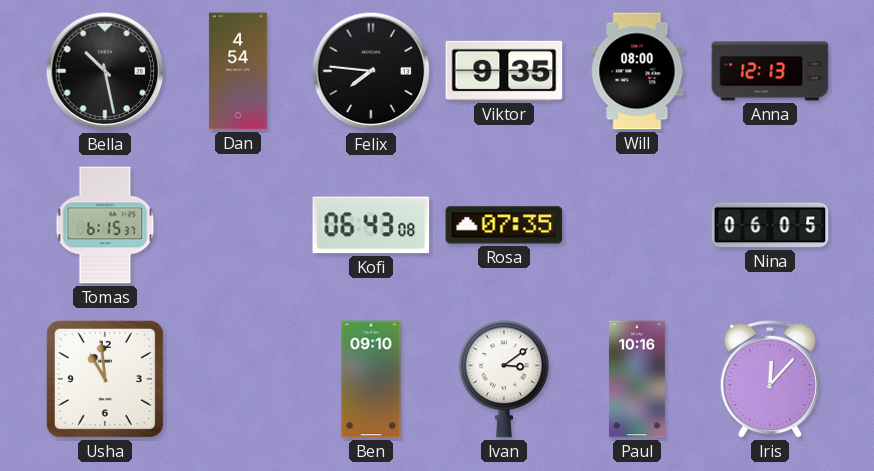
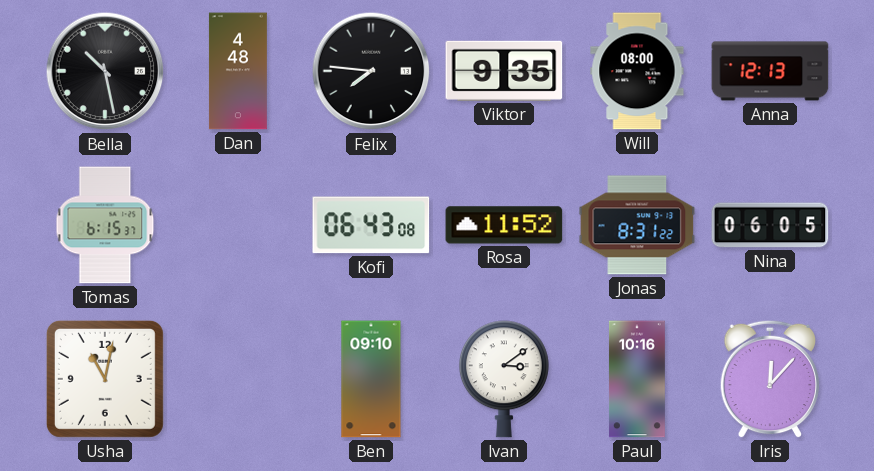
Dan: 4:54 -> 4:48
Rosa: 07:35 -> 11:52
Jonas: none -> 8:31
Usha: 10:59 -> 11:02
